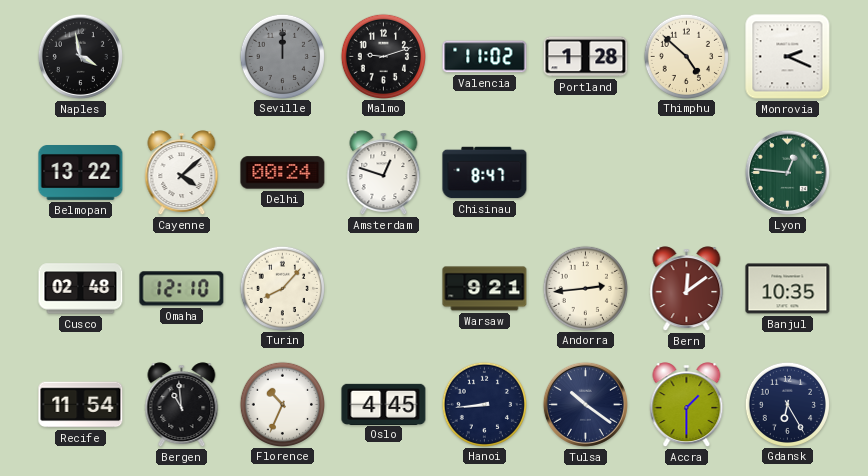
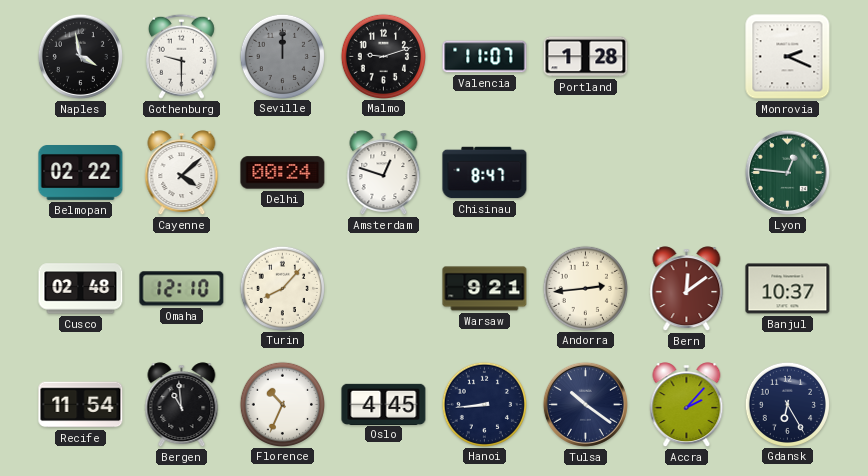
Gothenburg: none -> 9:30
Valencia: 11:02 -> 11:07
Thimphu: 4:52 -> none
Belmopan: 13:22 -> 02:22
Banjul: 10:35 -> 10:37
Accra: 1:30 -> 2:07
